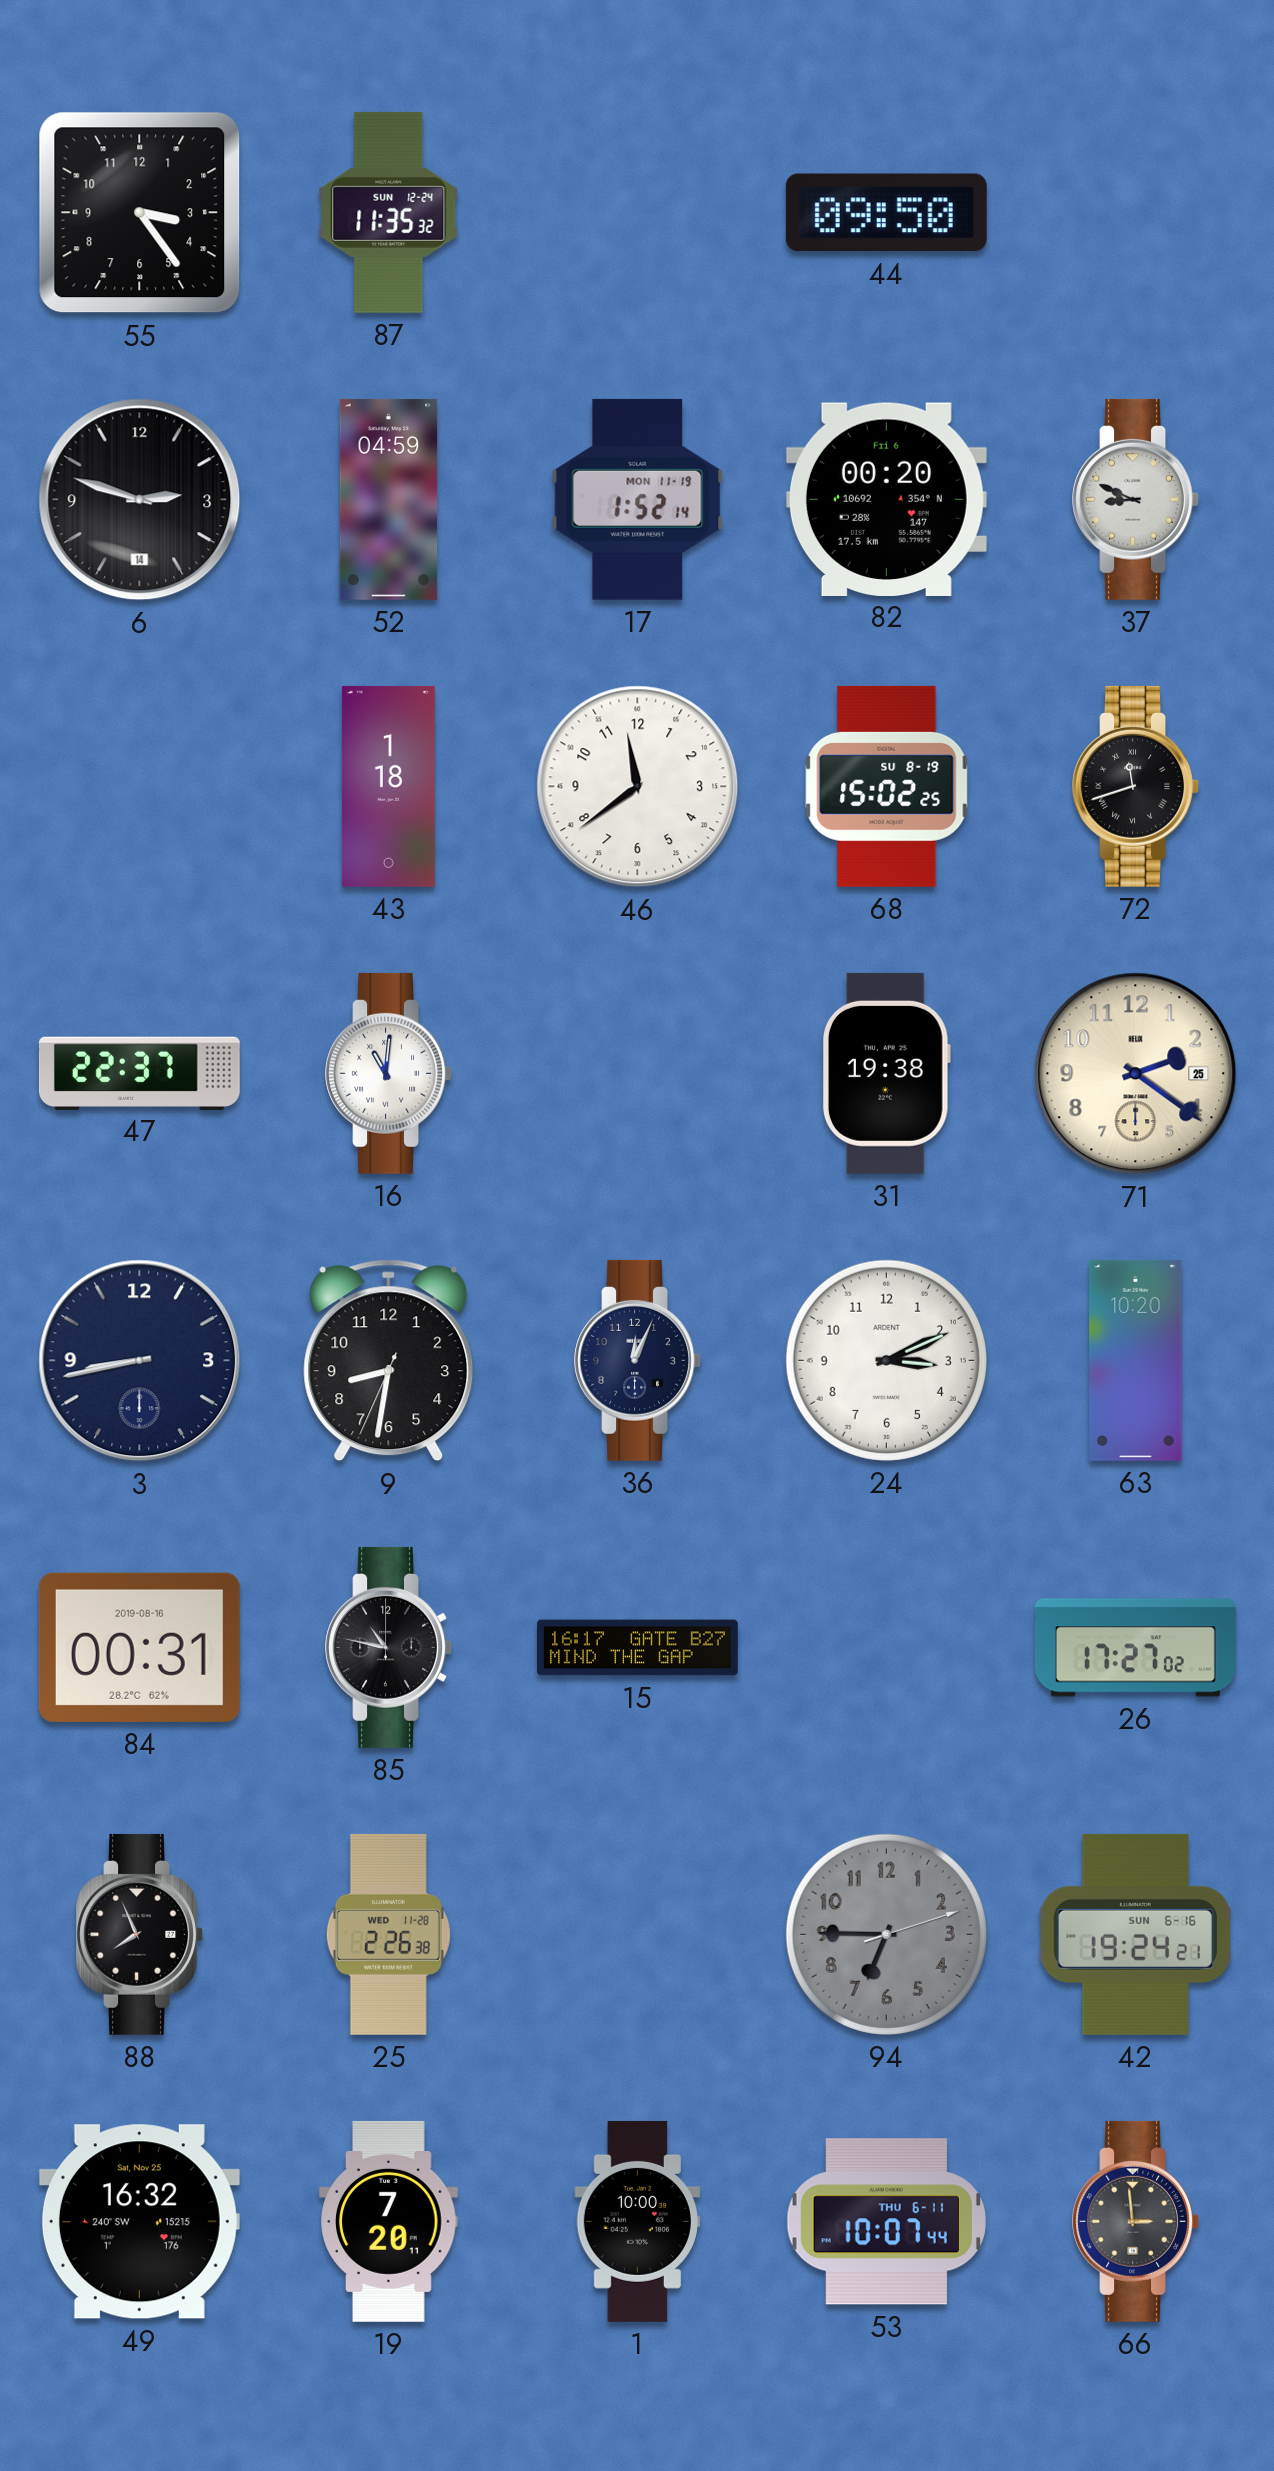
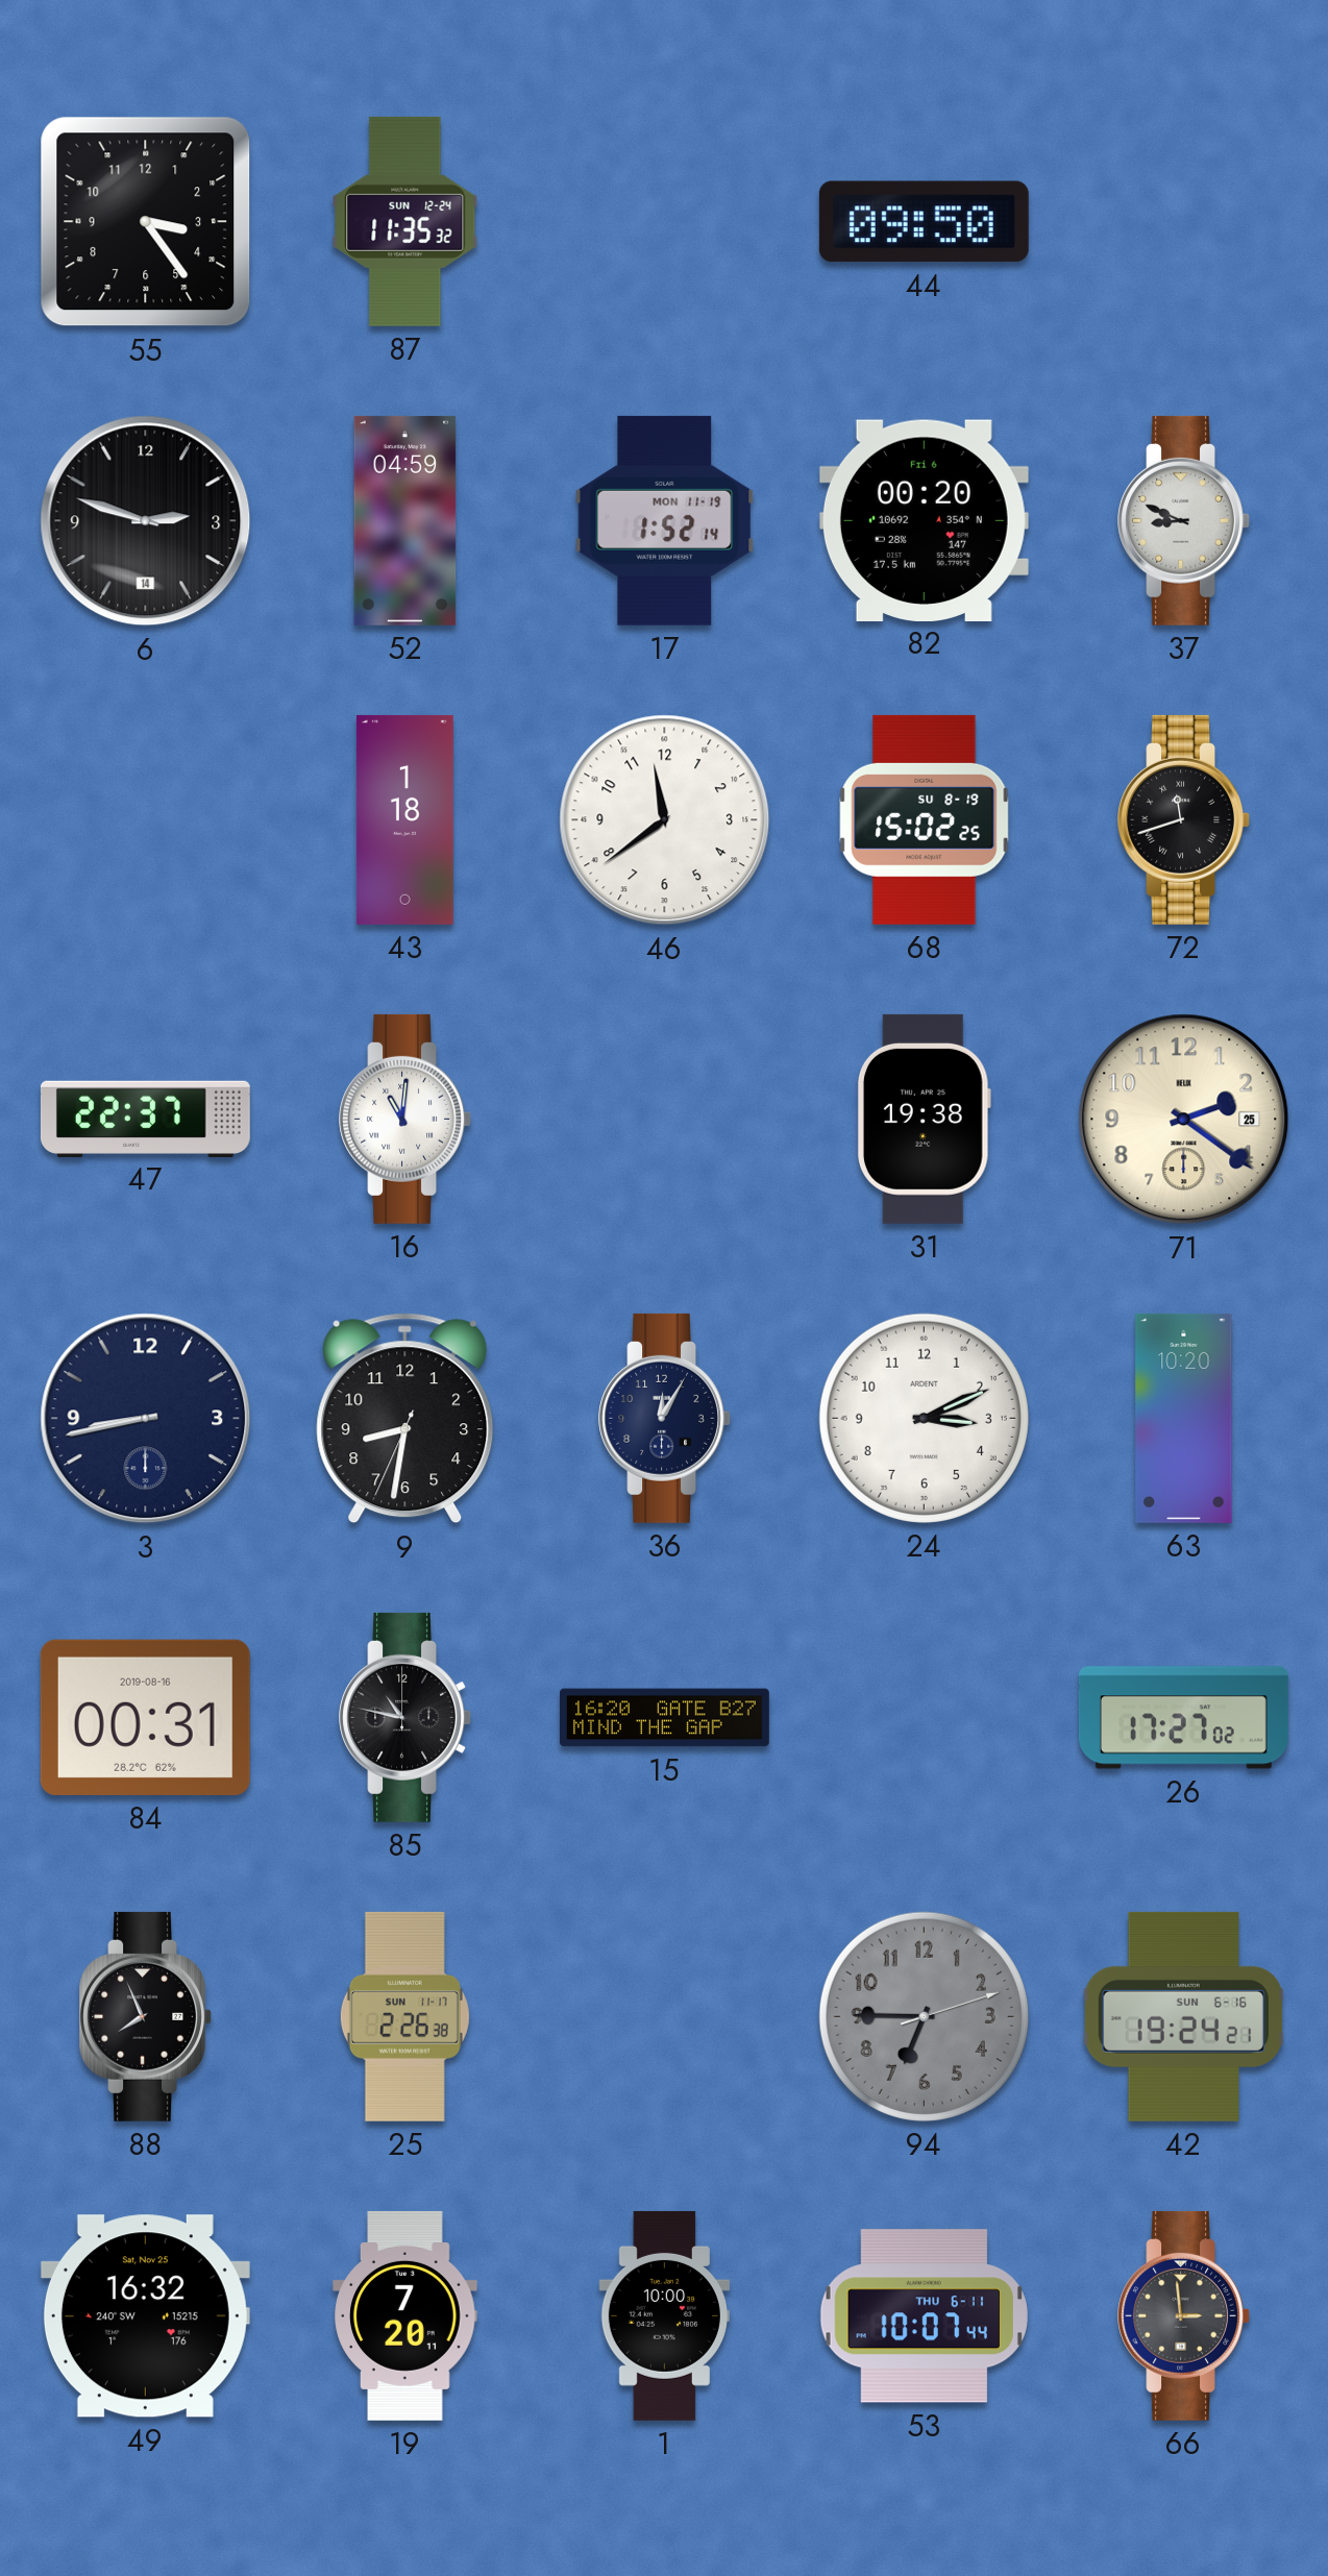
36: 12:04 -> 12:05
15: 16:17 -> 16:20
25 date: WED 11-28 -> SUN 11-17
